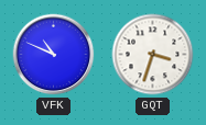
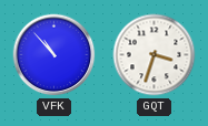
VFK: 10:49 -> 10:53
